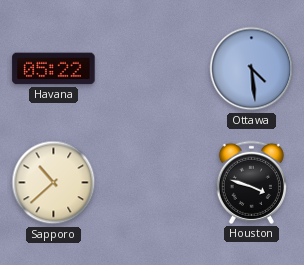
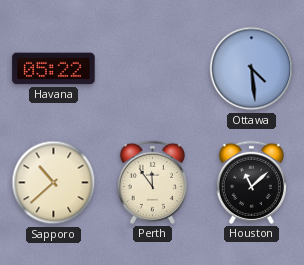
Perth: none -> 11:54
Houston: 3:48 -> 11:08
